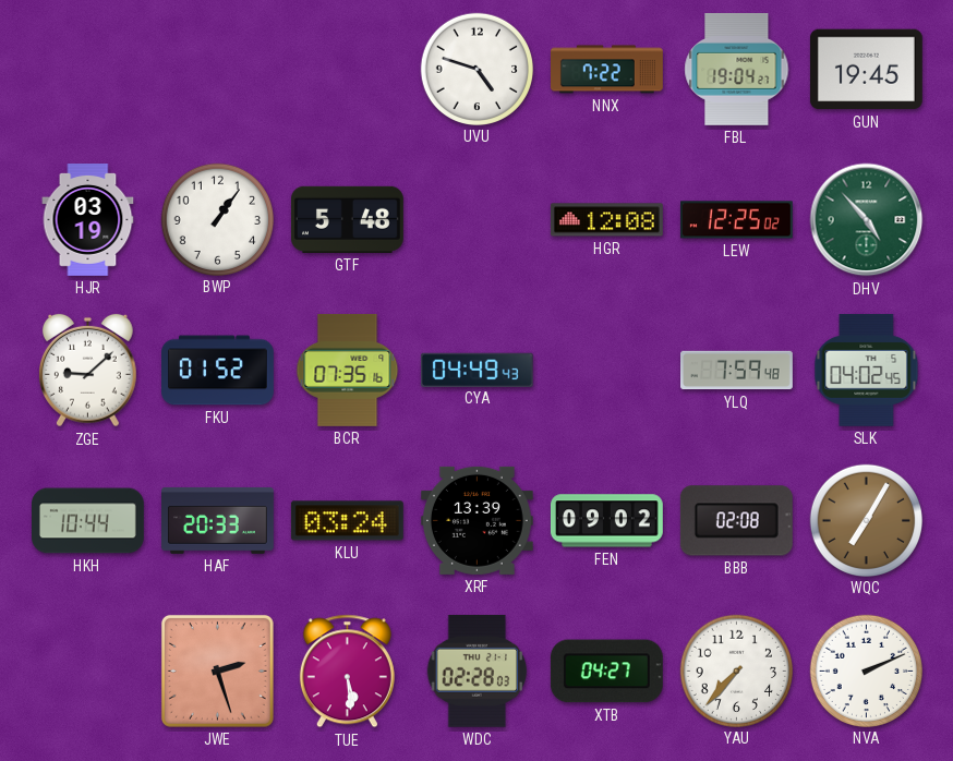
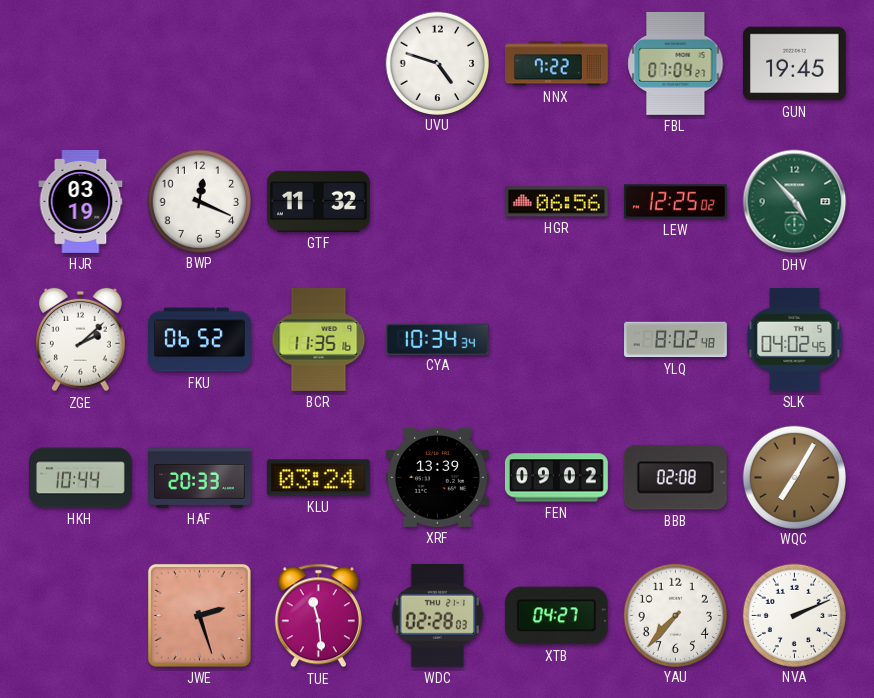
FBL: 19:04 -> 07:04
BWP: 1:06 -> 12:19
GTF: 5:48 -> 11:32
HGR: 12:08 -> 06:56
ZGE: 9:08 -> 2:08
FKU: 01:52 -> 06:52
BCR: 07:35 -> 11:35
CYA: 04:49 -> 10:34
YLQ: 7:59 -> 8:02
TUE: 5:29 -> 11:29
